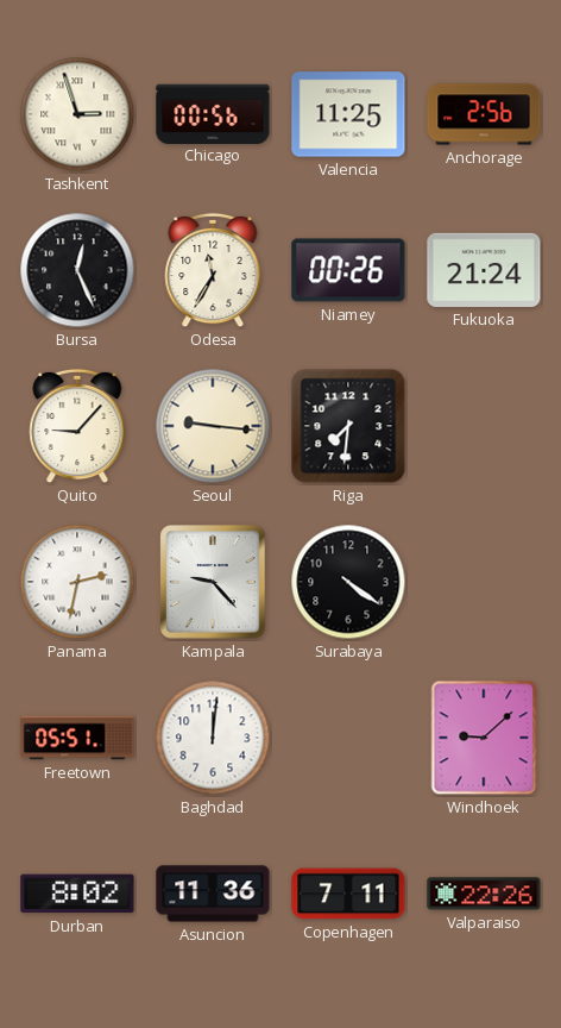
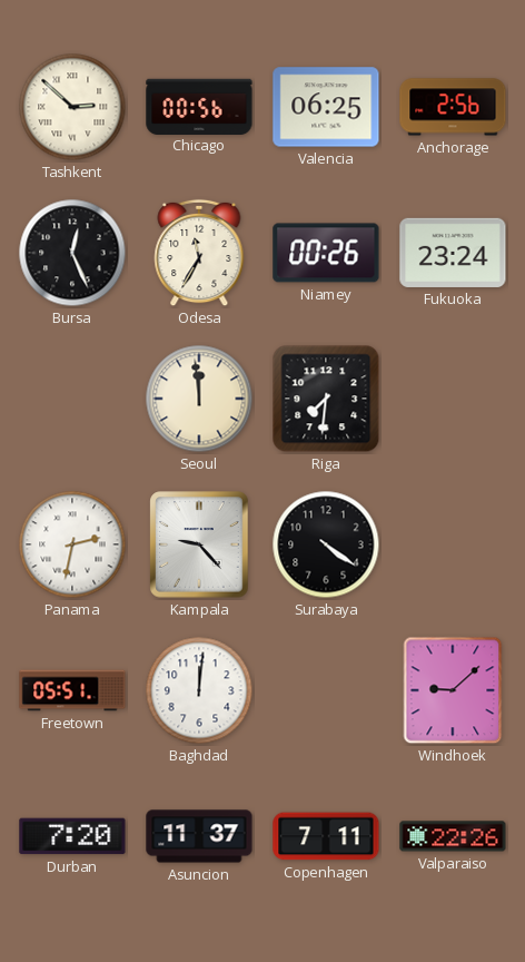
Tashkent: 2:57 -> 2:52
Valencia: 11:25 -> 06:25
Fukuoka: 21:24 -> 23:24
Quito: 9:07 -> none
Seoul: 9:16 -> 11:59
Durban: 8:02 -> 7:20
Asuncion: 11:36 -> 11:37
